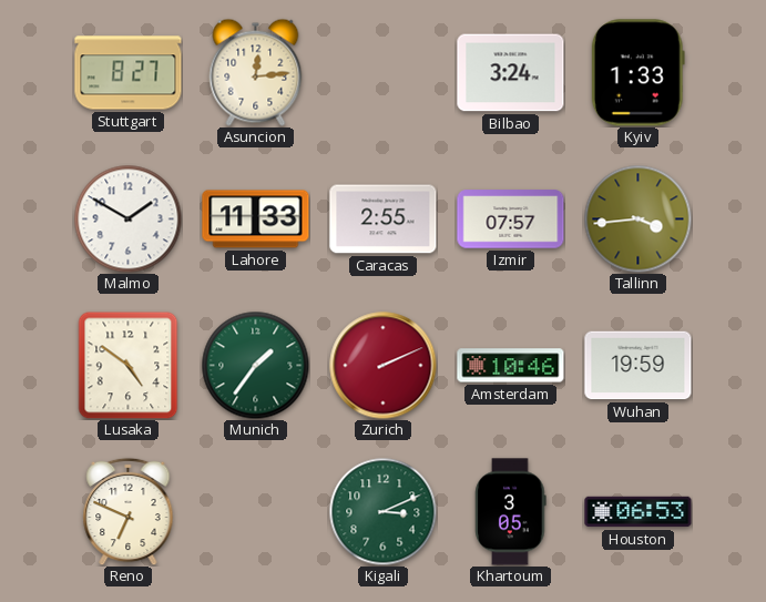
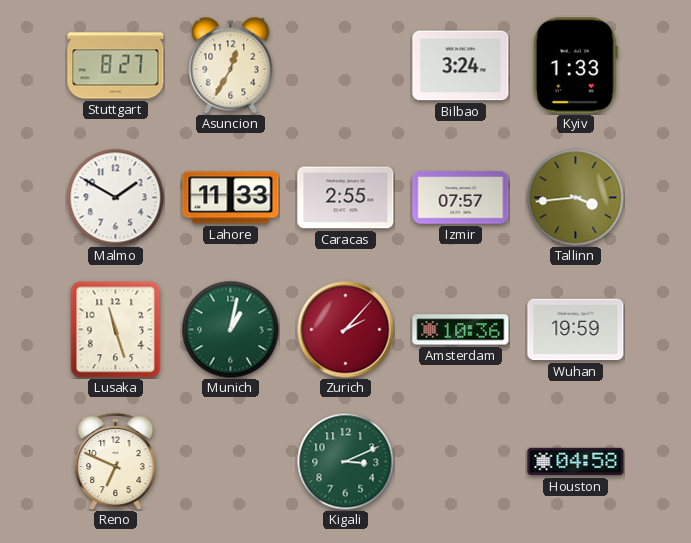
Asuncion: 12:14 -> 12:35
Lusaka: 4:51 -> 11:27
Munich: 1:36 -> 1:02
Zurich: 2:11 -> 2:07
Amsterdam: 10:46 -> 10:36
Khartoum: 3:05 -> none
Houston: 06:53 -> 04:58
